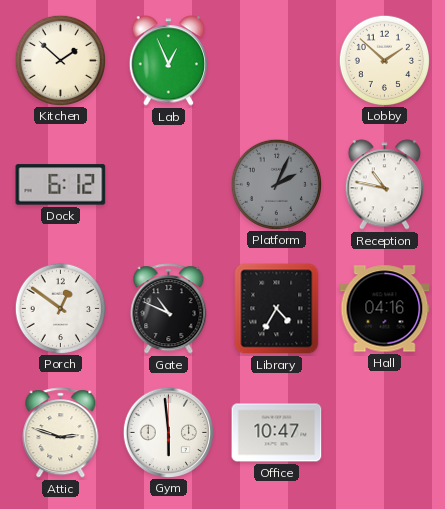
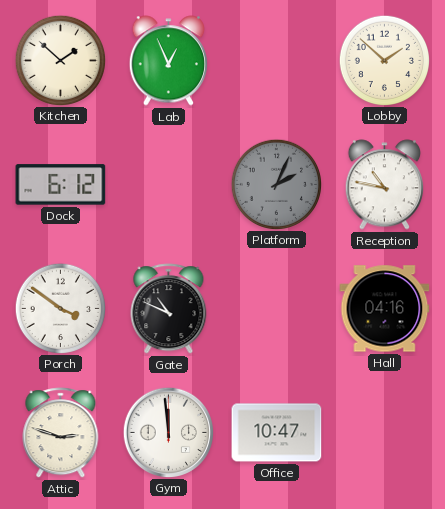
Porch: 12:51 -> 3:51
Library: 4:35 -> none
Gym: 5:59 -> 11:59
